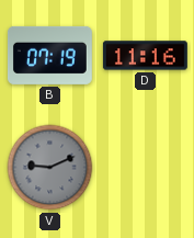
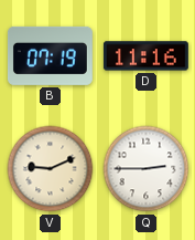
V dial: grey -> cream
Q: none -> 2:45
